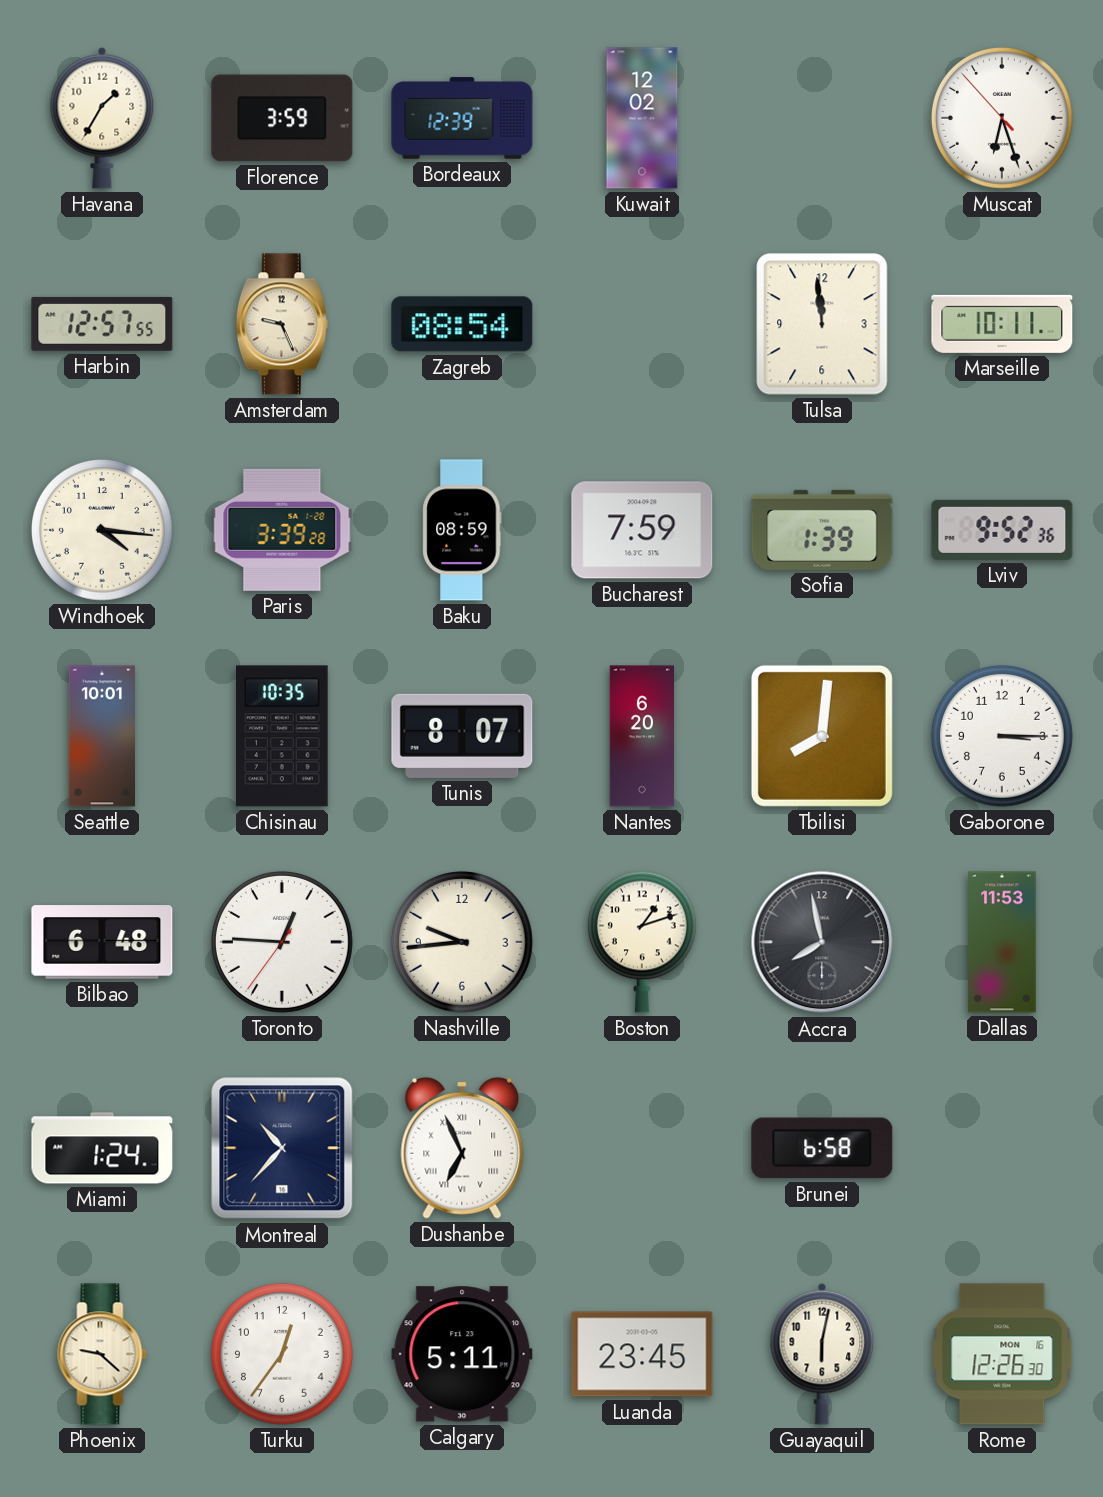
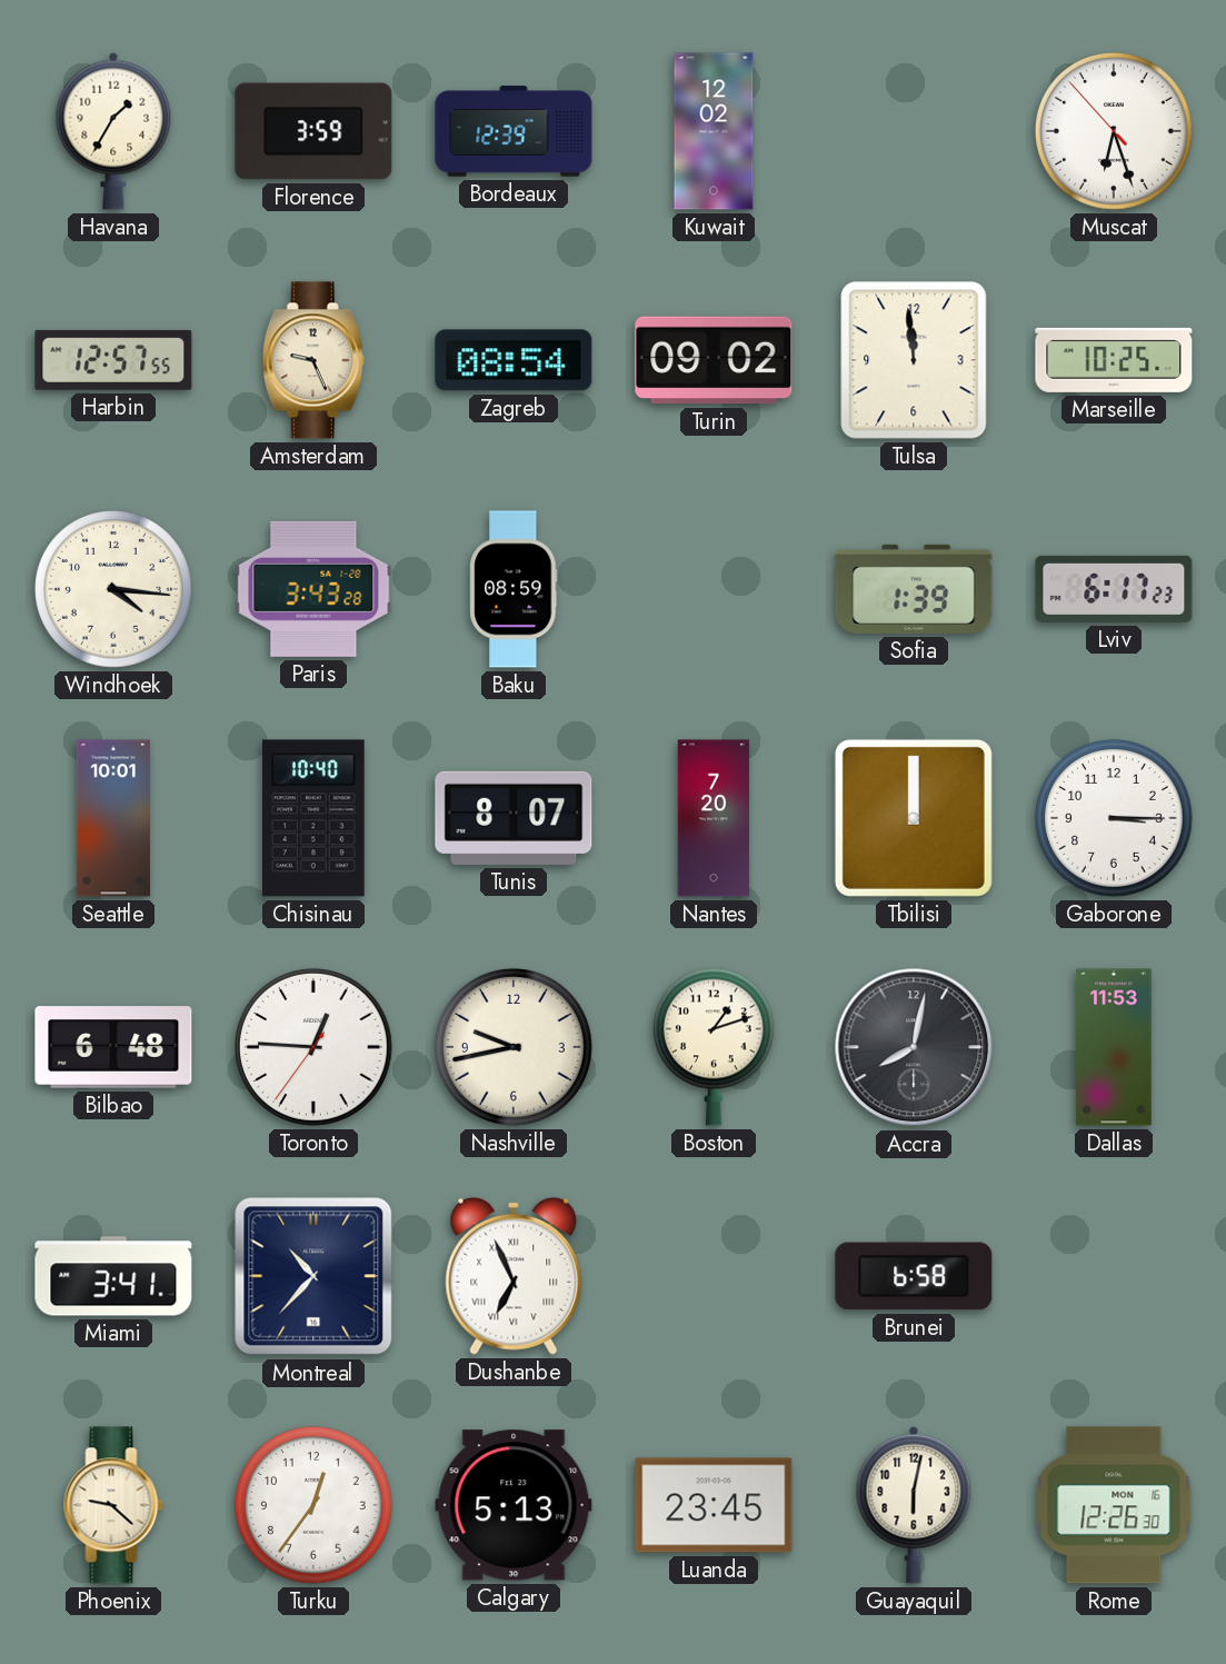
Turin: none -> 09:02
Marseille: 10:11 -> 10:25
Paris: 3:39 -> 3:43
Bucharest: 7:59 -> none
Lviv: 9:52 -> 6:17
Chisinau: 10:35 -> 10:40
Nantes: 6:20 -> 7:20
Tbilisi: 8:01 -> 12:00
Nashville: 9:44 -> 9:43
Accra: 7:58 -> 8:02
Miami: 1:24 -> 3:41
Calgary: 5:11 -> 5:13
